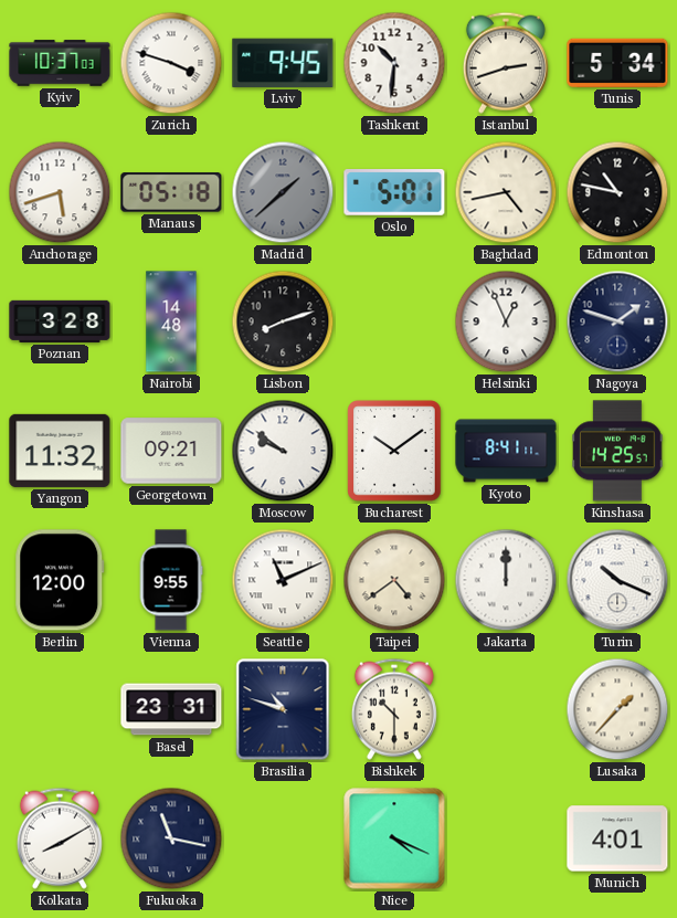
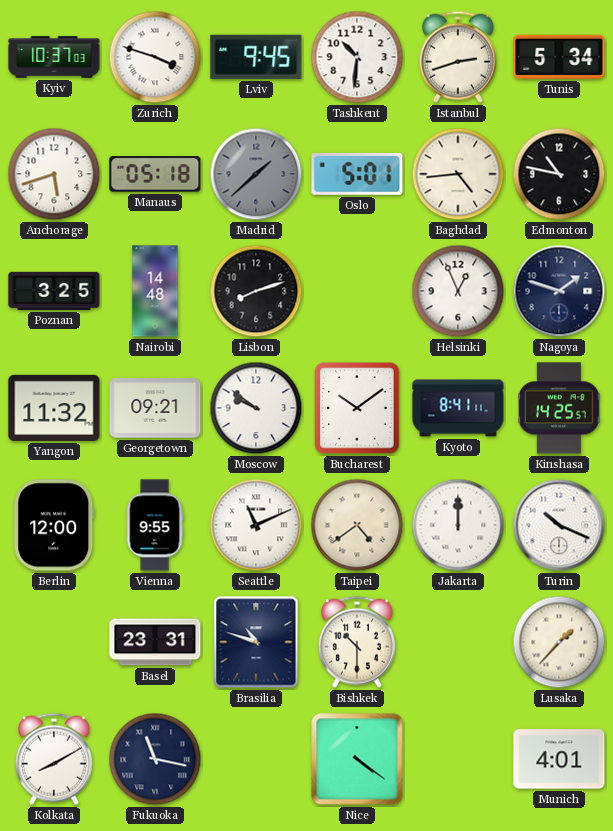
Baghdad: 4:43 -> 4:44
Poznan: 3:28 -> 3:25
Nice: 4:19 -> 4:21
